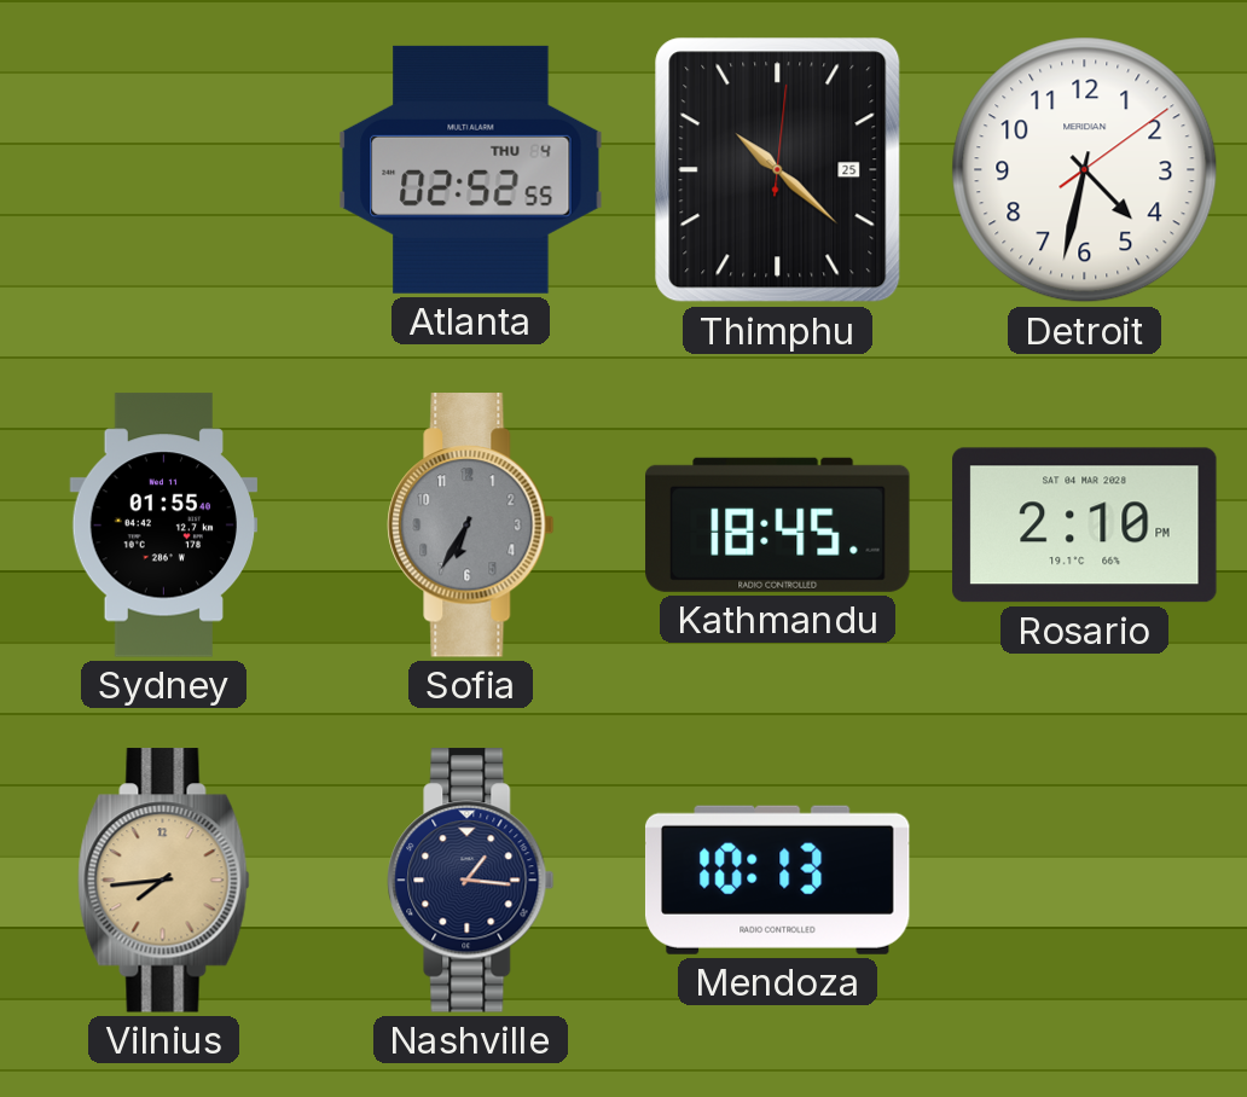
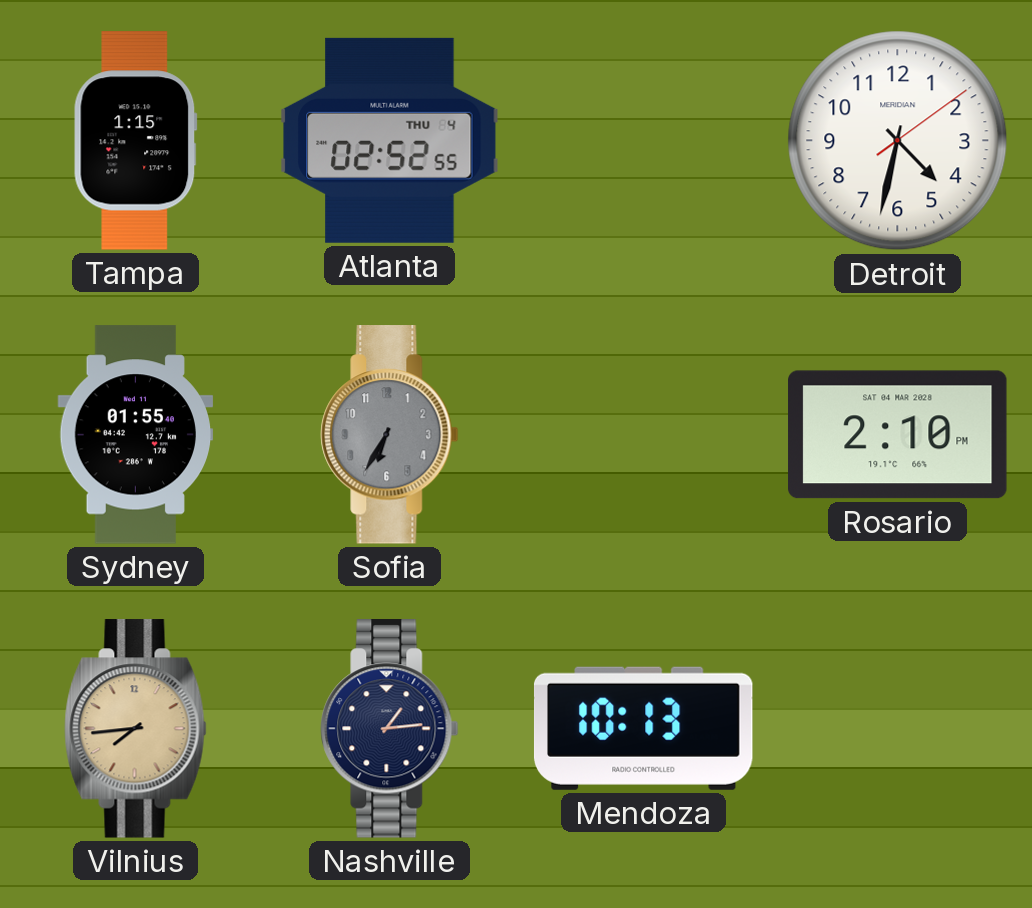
Tampa: none -> 1:15
Thimphu: 10:22 -> none
Kathmandu: 18:45 -> none
Nashville: 1:16 -> 1:14
